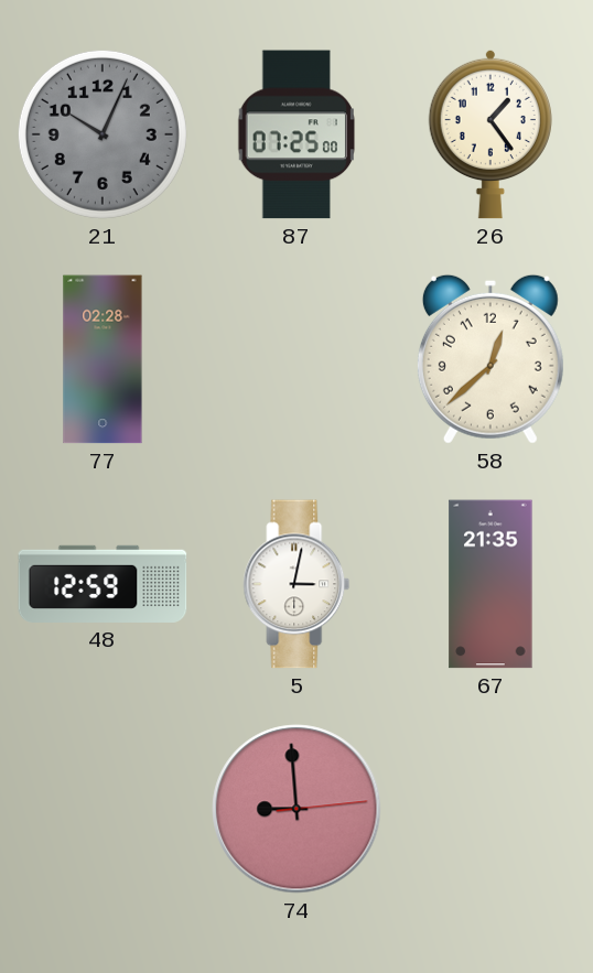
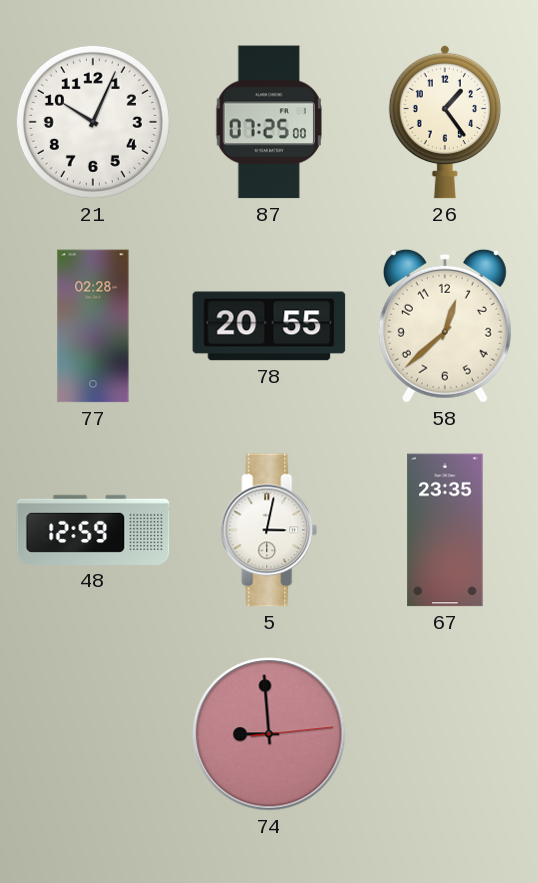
21 dial: grey -> white
78: none -> 20:55
67: 21:35 -> 23:35
